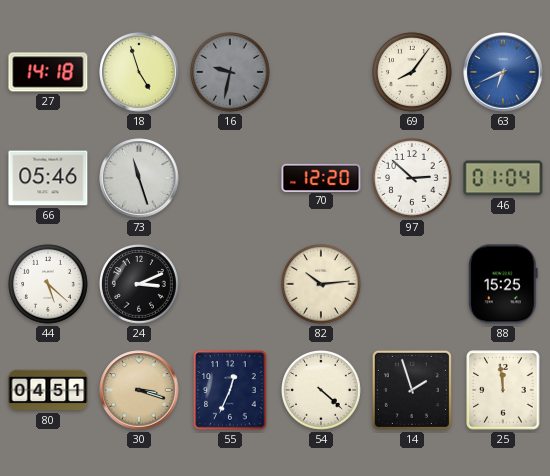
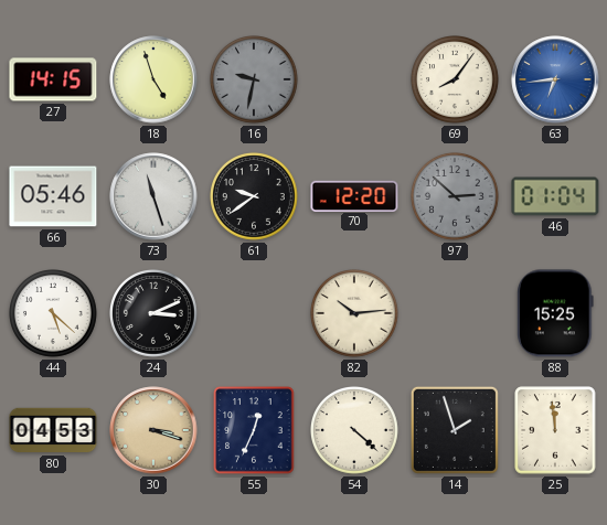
27: 14:18 -> 14:15
63: 6:41 -> 6:44
61: none -> 9:39
97 dial: white -> grey
80: 04:51 -> 04:53
